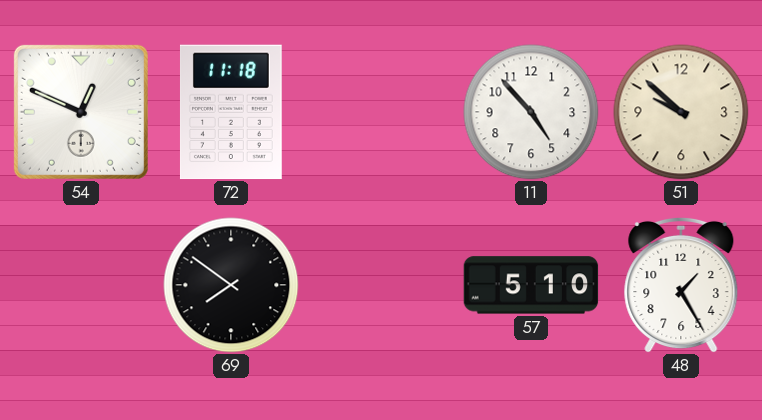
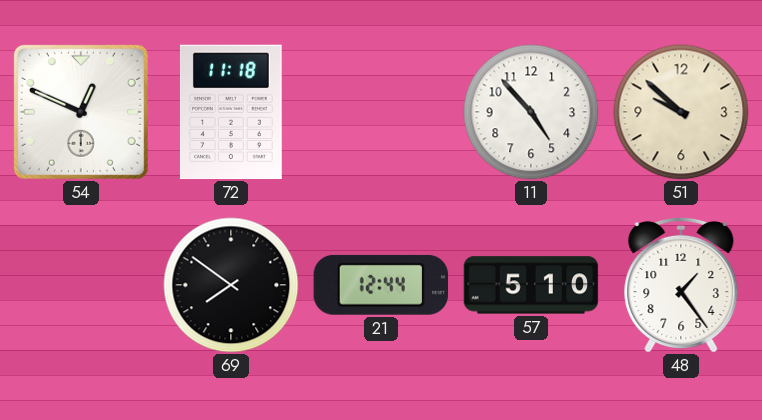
21: none -> 12:44
48: 1:25 -> 1:24
